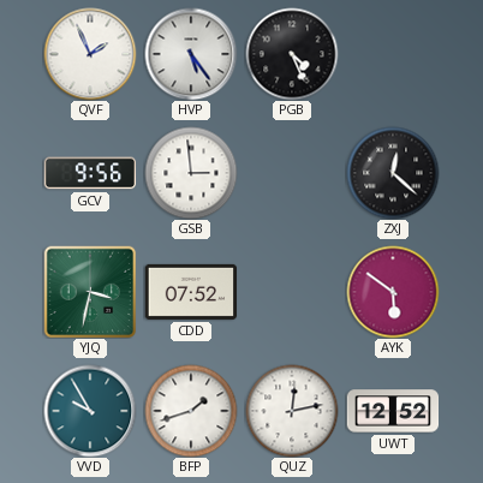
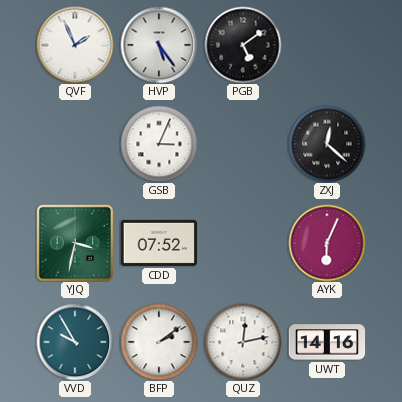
PGB: 4:26 -> 5:09
GCV: 9:56 -> none
GSB: 2:59 -> 3:04
AYK: 5:51 -> 6:04
BFP: 1:42 -> 2:09
UWT: 12:52 -> 14:16
